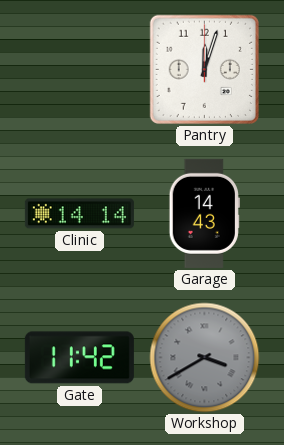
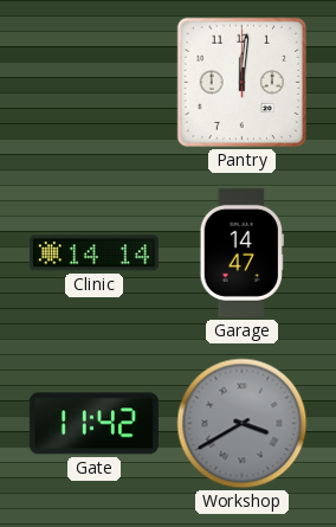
Pantry: 12:03 -> 12:01
Garage: 14:43 -> 14:47
